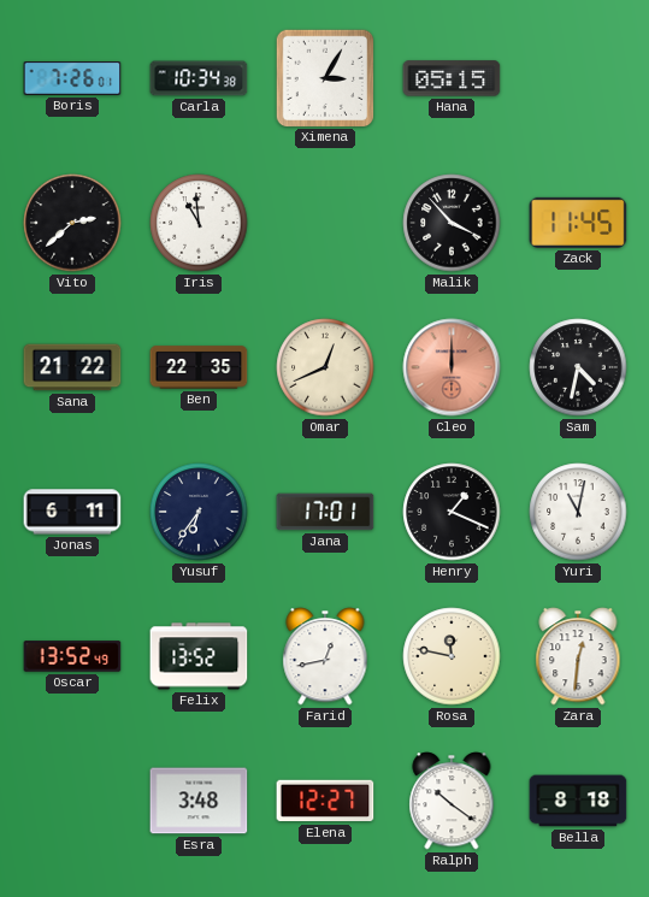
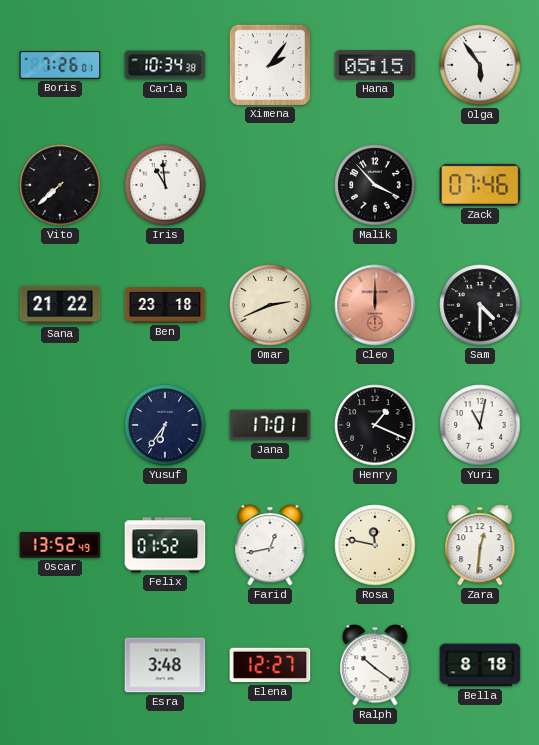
Ximena: 3:05 -> 2:06
Olga: none -> 5:54
Vito: 2:38 -> 7:38
Zack: 11:45 -> 07:46
Ben: 22:35 -> 23:18
Omar: 12:41 -> 2:41
Sam: 4:32 -> 4:30
Jonas: 6:11 -> none
Felix: 13:52 -> 01:52
